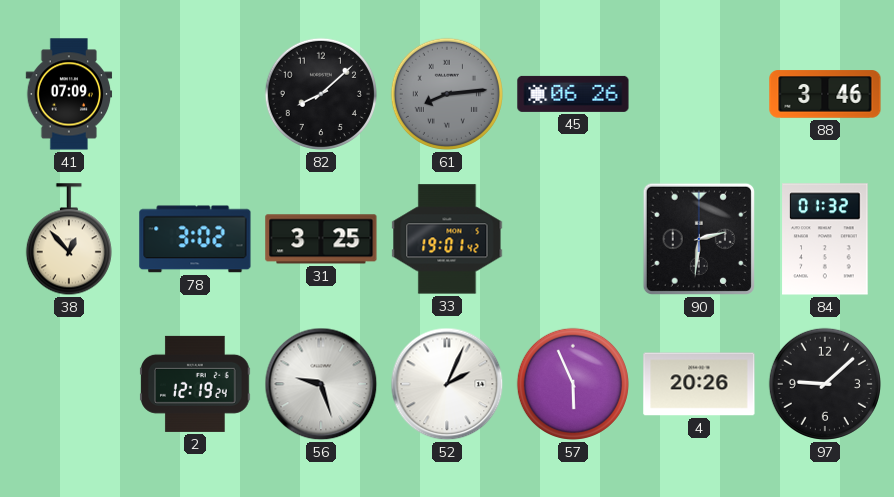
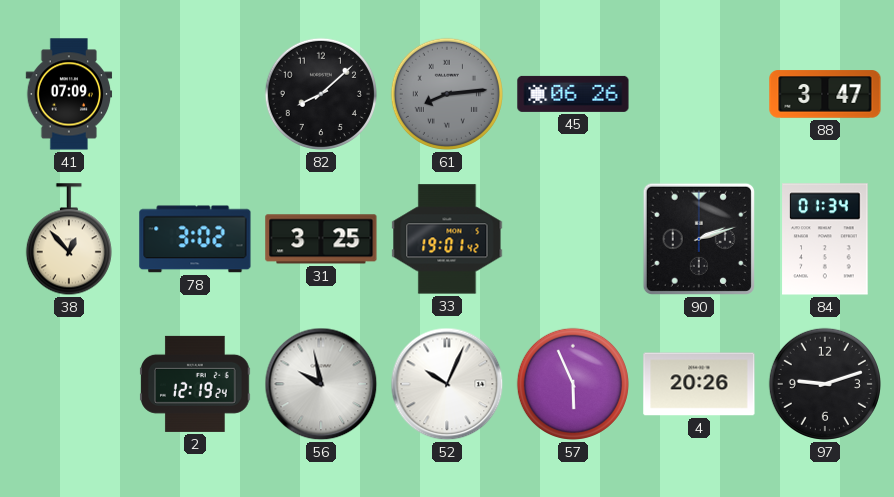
88: 3:46 -> 3:47
90: 2:31 -> 2:12
84: 01:32 -> 01:34
56: 9:27 -> 9:58
52: 2:04 -> 10:04
97: 9:08 -> 9:12
